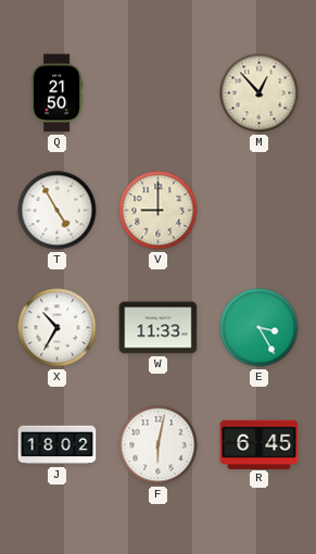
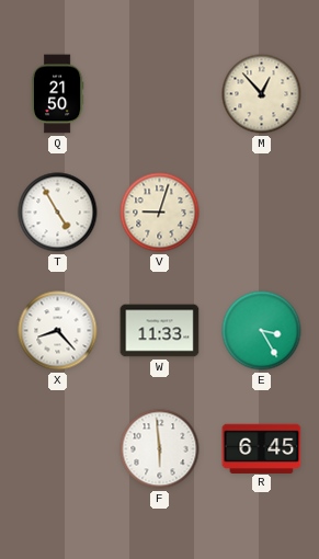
V: 9:00 -> 9:03
X: 10:35 -> 8:23
J: 18:02 -> none
F: 6:02 -> 5:59
